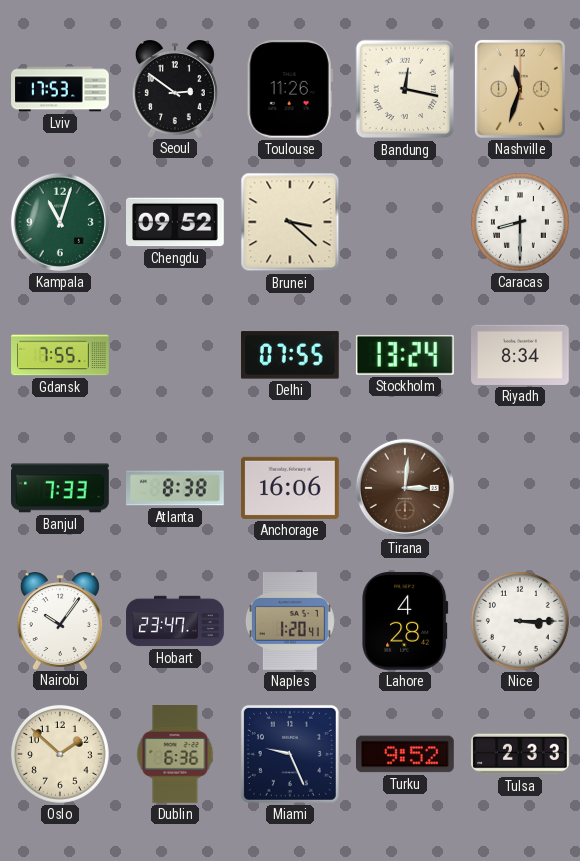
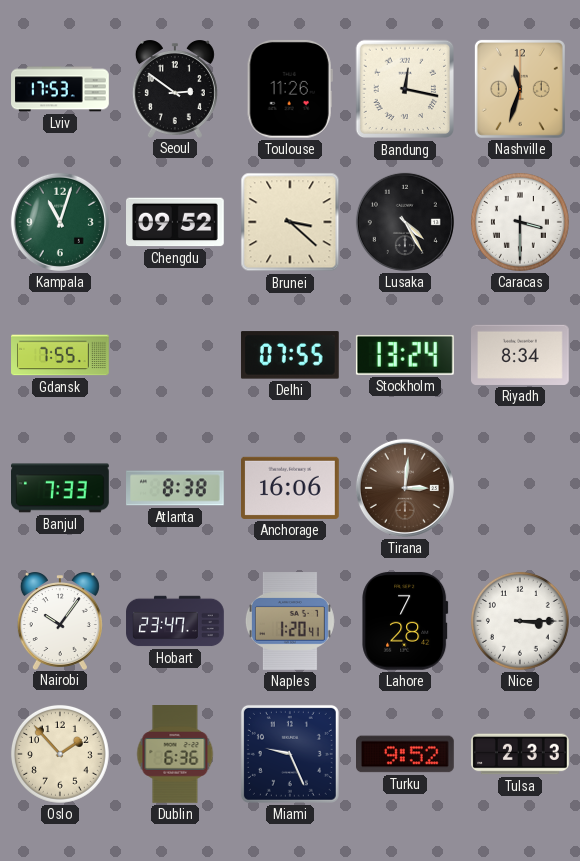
Lusaka: none -> 4:25
Caracas: 8:30 -> 3:30
Lahore: 4:28 -> 7:28
Oslo: 1:52 -> 1:53
